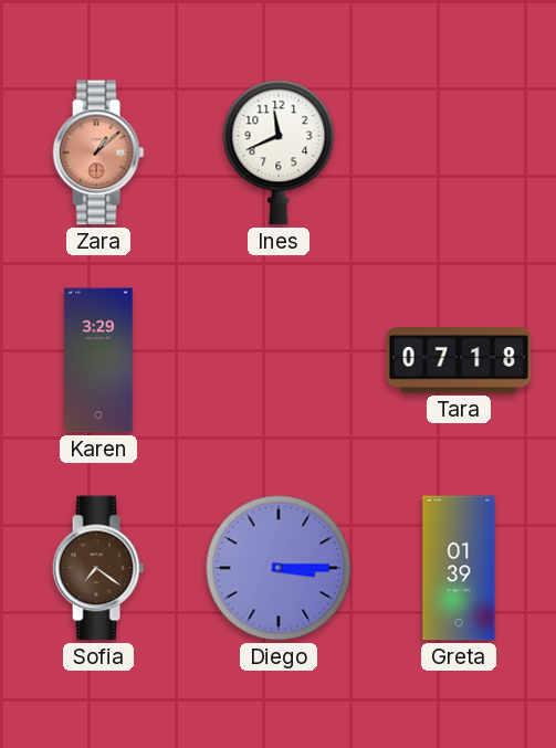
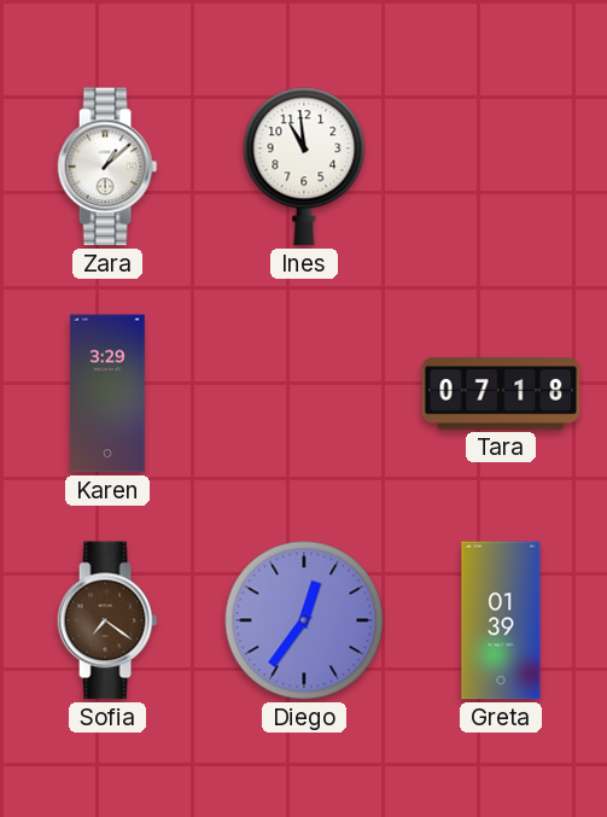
Zara dial: salmon -> white
Ines: 11:41 -> 10:59
Diego: 3:15 -> 12:36
